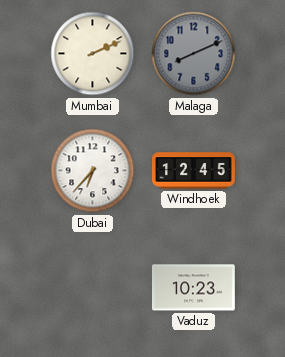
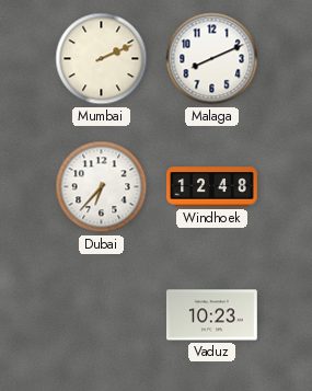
Malaga dial: grey -> white
Windhoek: 12:45 -> 12:48
